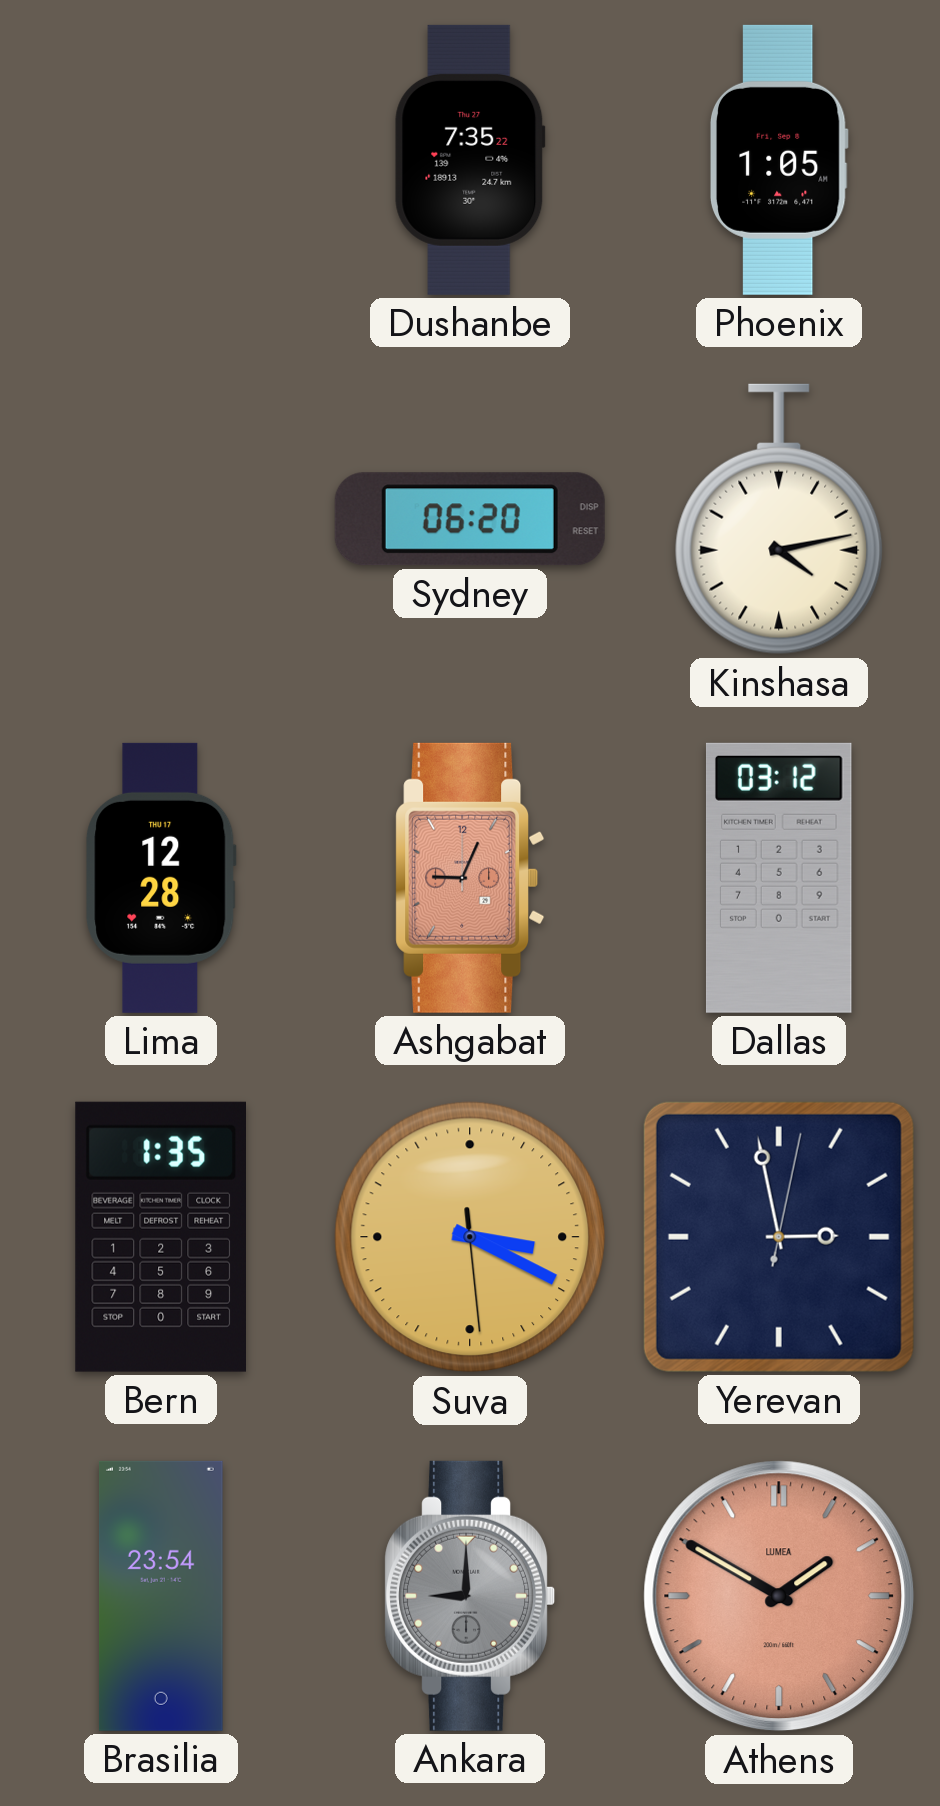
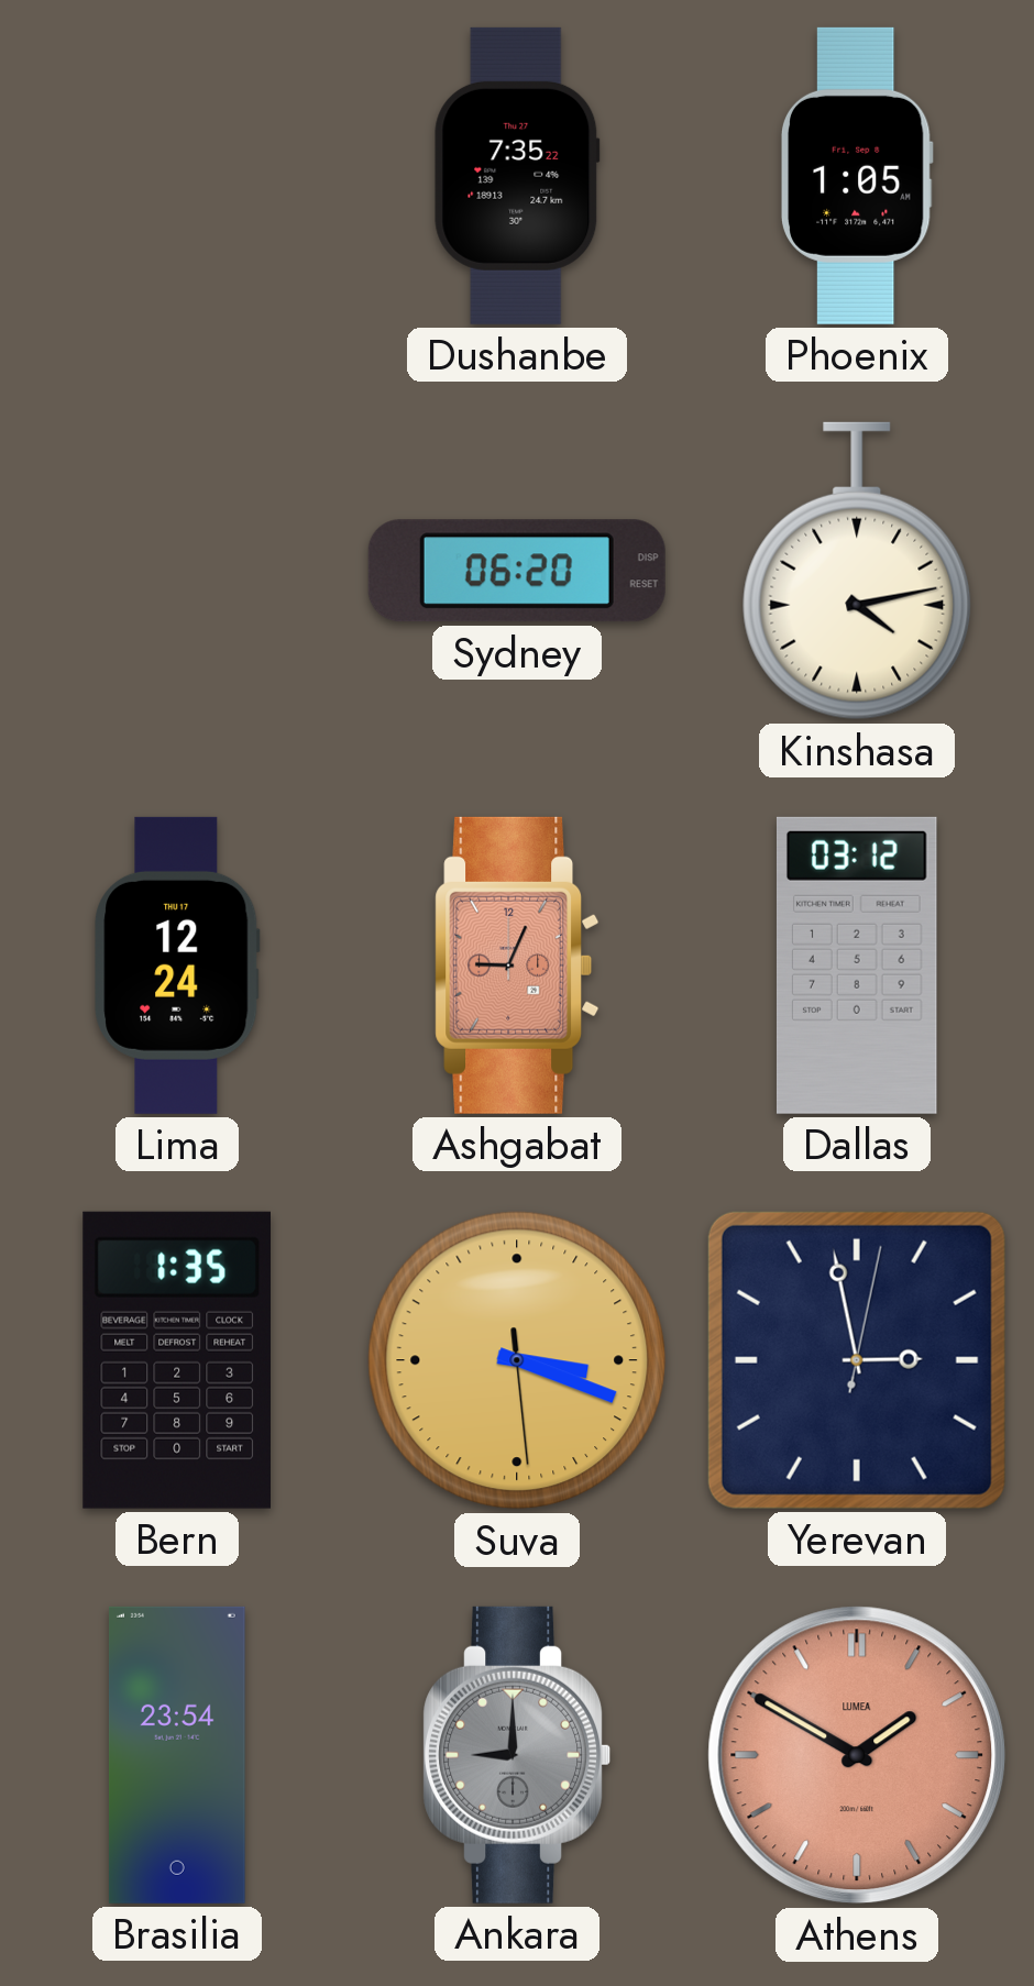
Lima: 12:28 -> 12:24
Suva: 3:19 -> 3:18
